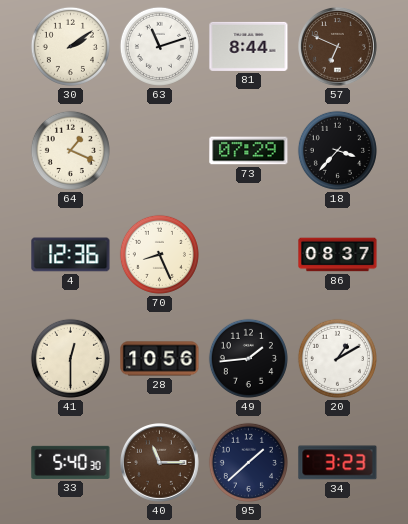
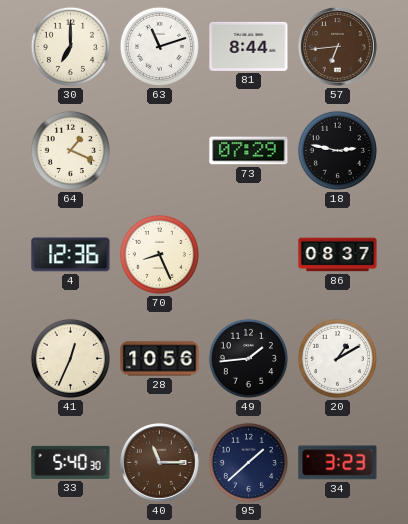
30: 2:09 -> 7:00
57: 6:49 -> 6:44
18: 3:37 -> 2:47
41: 12:30 -> 12:34
